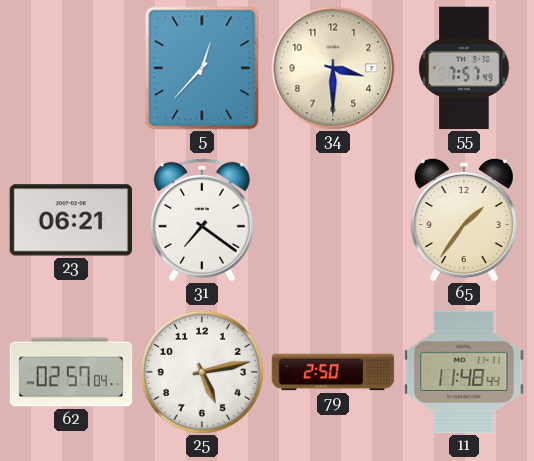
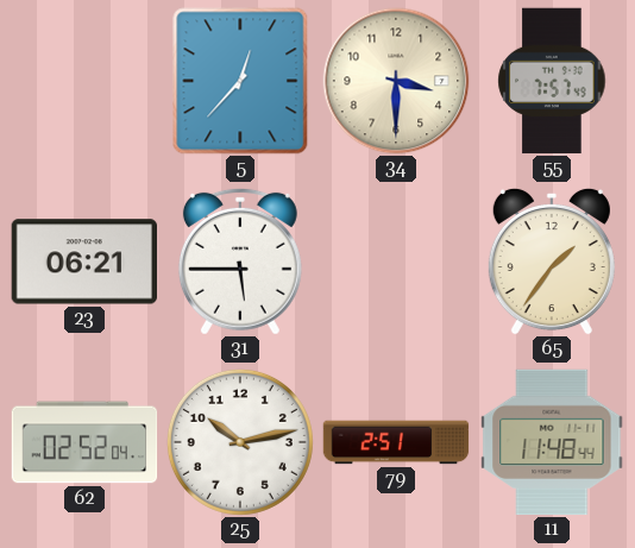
31: 7:21 -> 5:45
62: 02:57 -> 02:52
25: 5:13 -> 10:13
79: 2:50 -> 2:51
